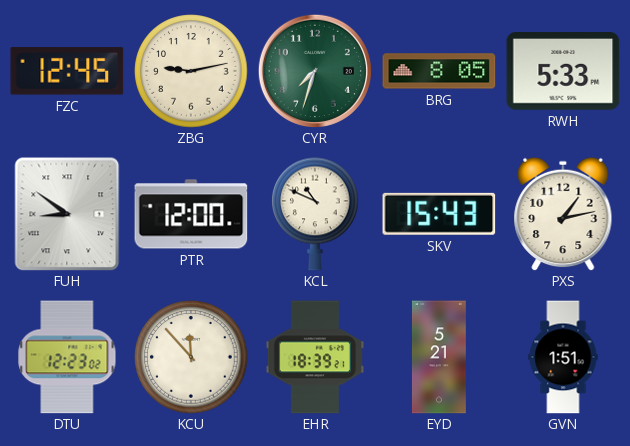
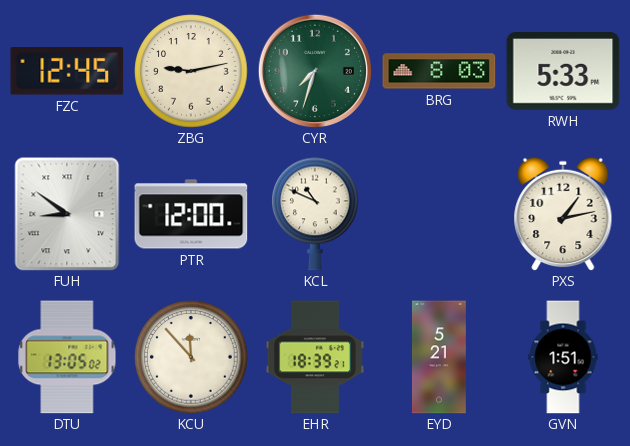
BRG: 8:05 -> 8:03
SKV: 15:43 -> none
DTU: 12:23 -> 13:05
